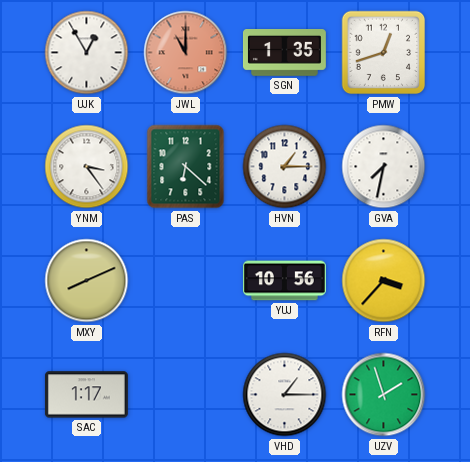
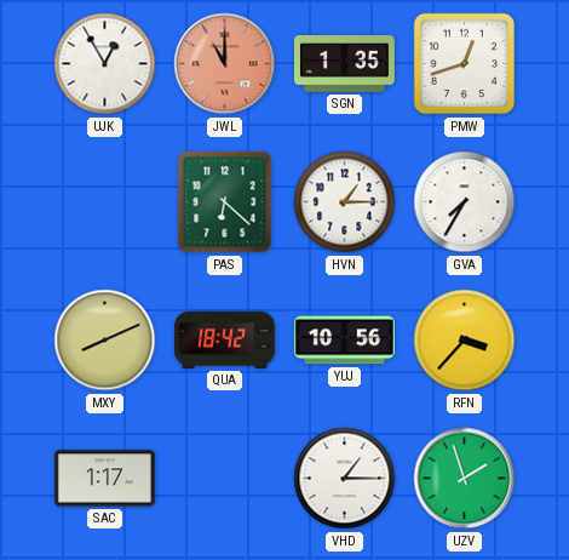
YNM: 3:24 -> none
GVA: 7:32 -> 7:35
QUA: none -> 18:42
